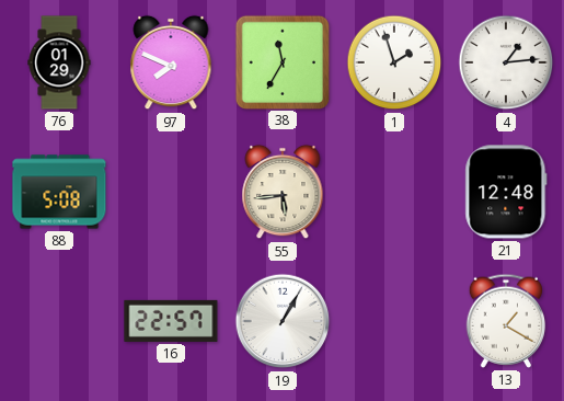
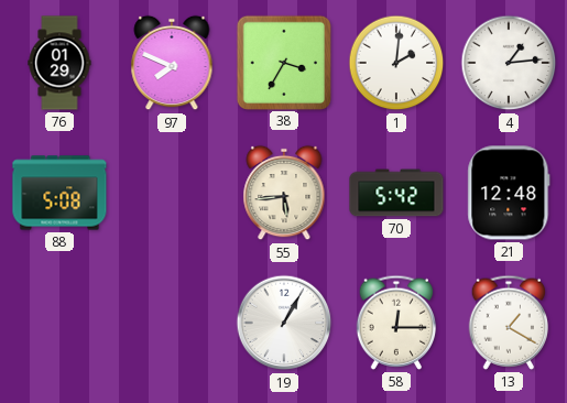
38: 11:35 -> 3:35
1: 1:57 -> 2:01
70: none -> 5:42
16: 22:57 -> none
58: none -> 12:15
